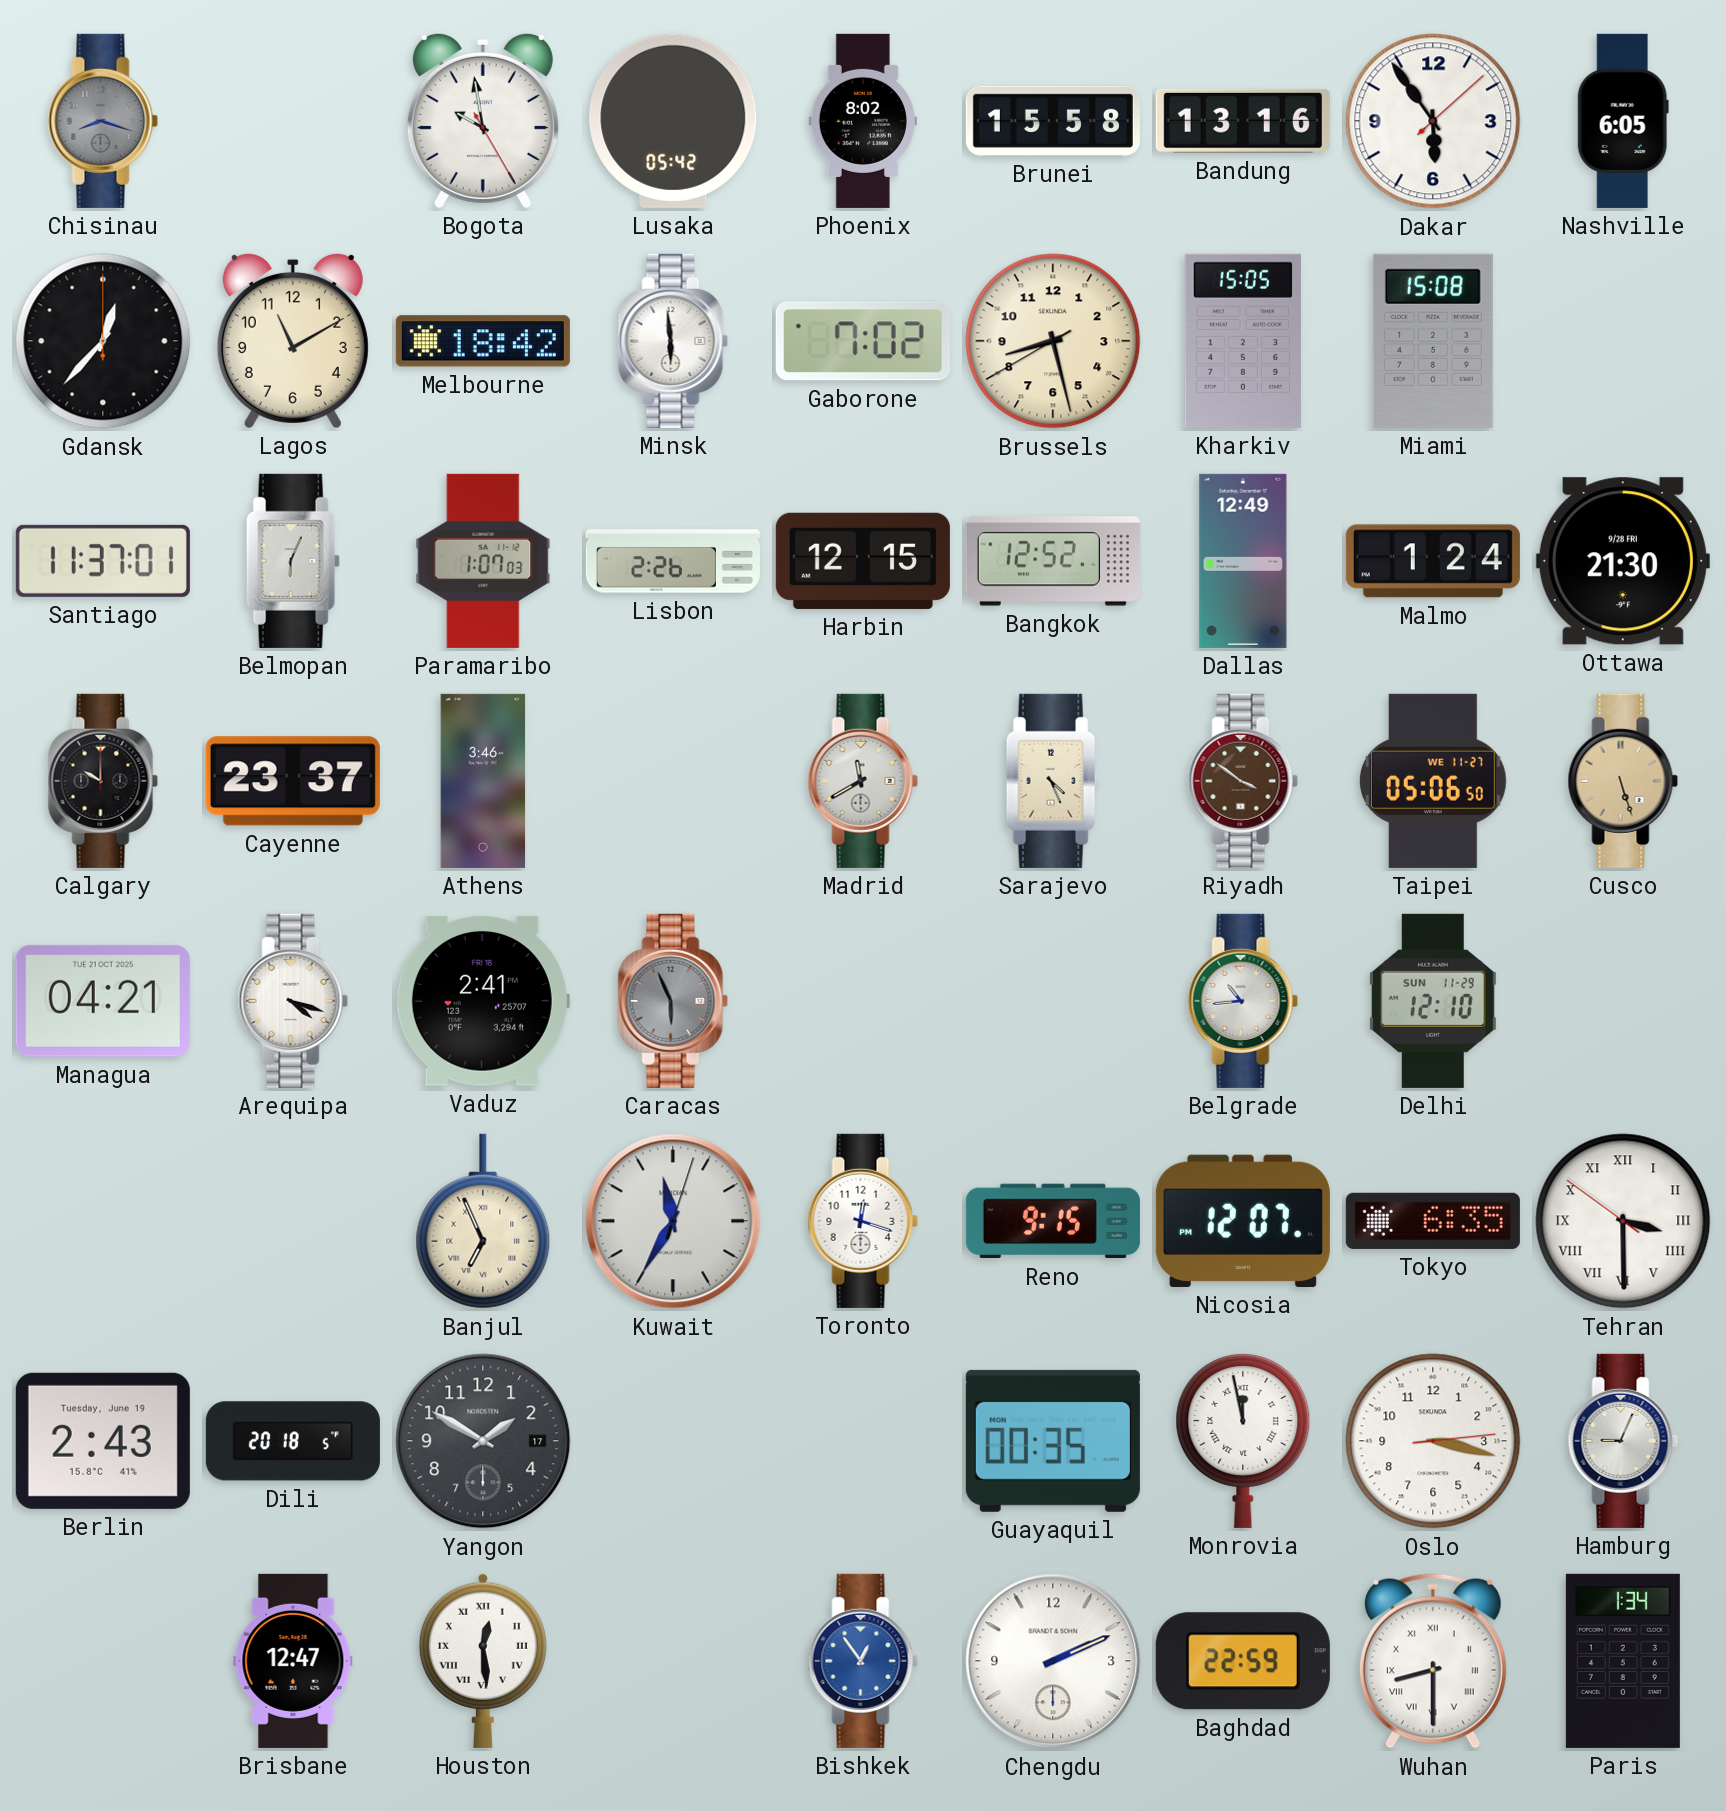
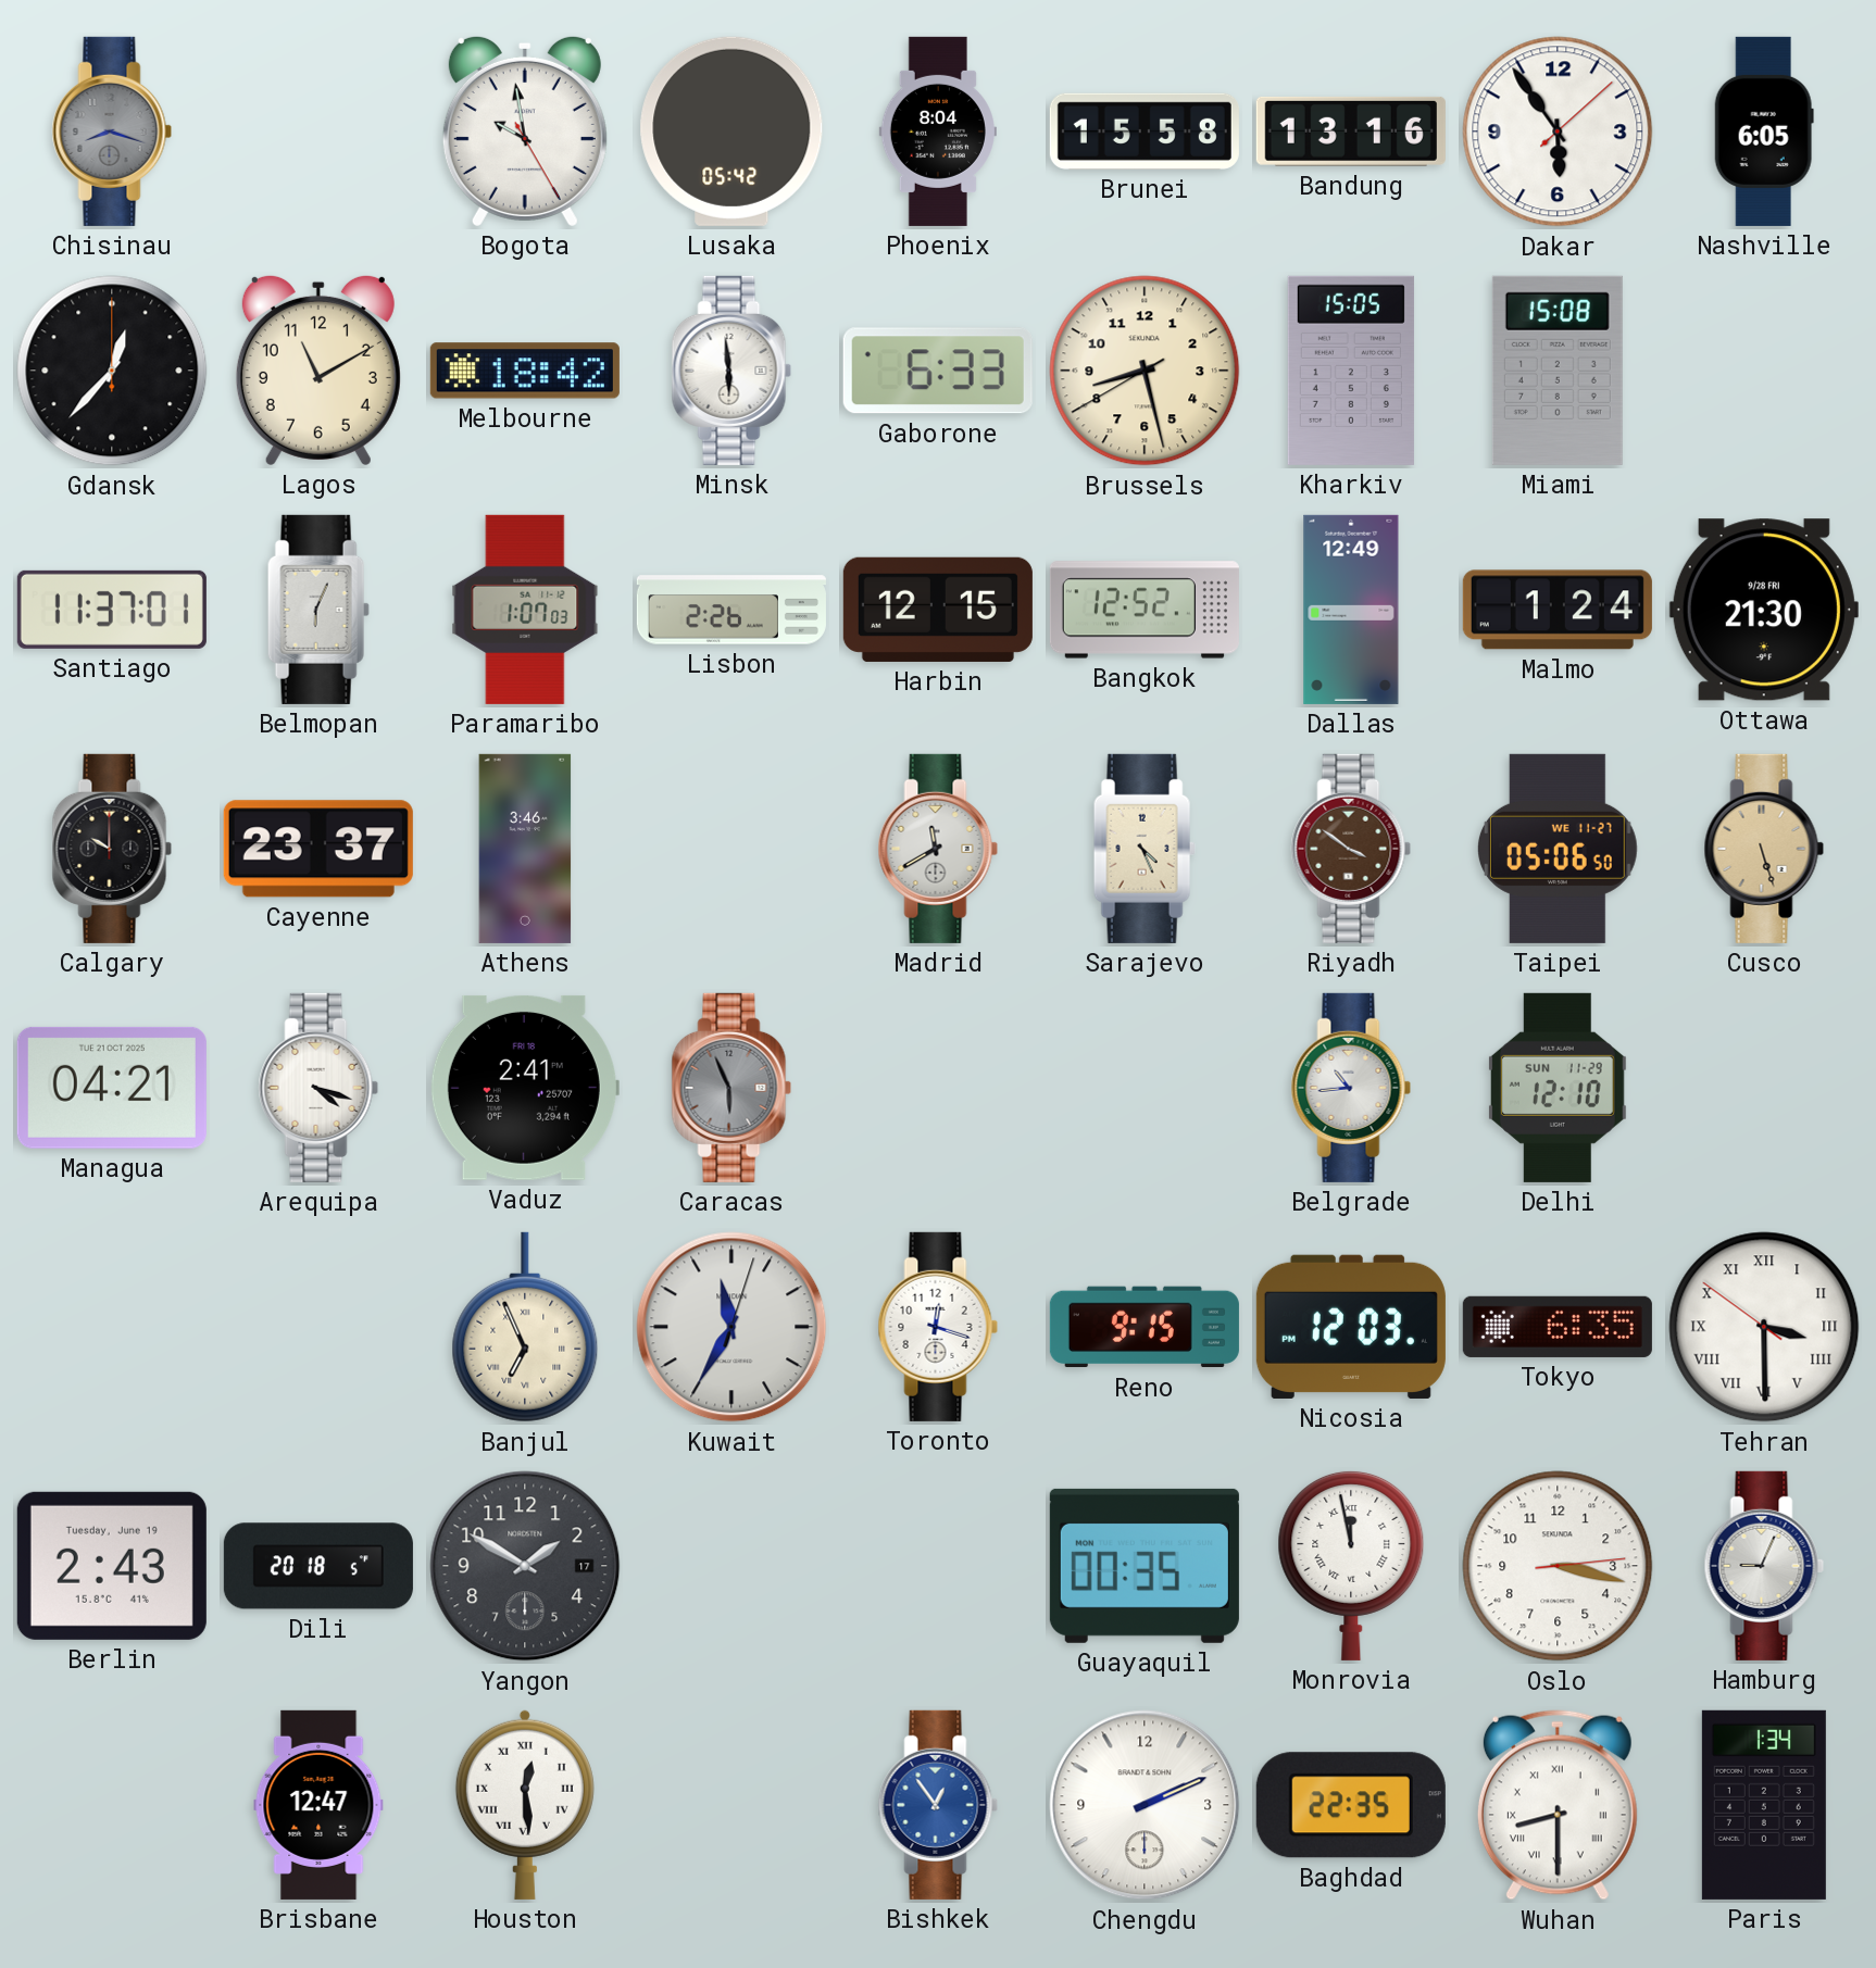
Phoenix: 8:02 -> 8:04
Gaborone: 7:02 -> 6:33
Nicosia: 12:07 -> 12:03
Baghdad: 22:59 -> 22:35
